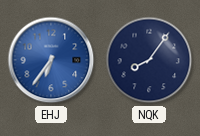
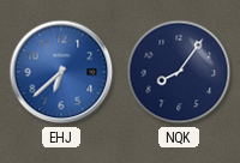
EHJ: 6:36 -> 6:38
